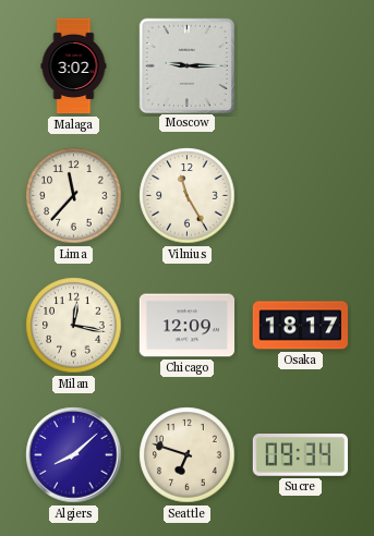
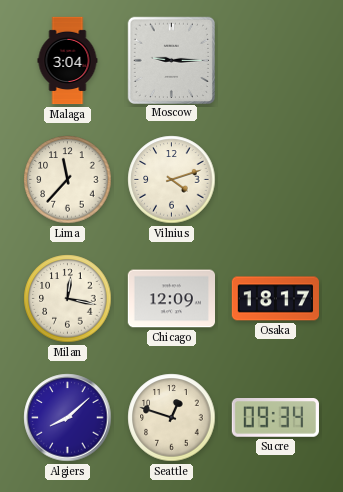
Malaga: 3:02 -> 3:04
Vilnius: 11:25 -> 4:12
Seattle: 6:48 -> 12:48
